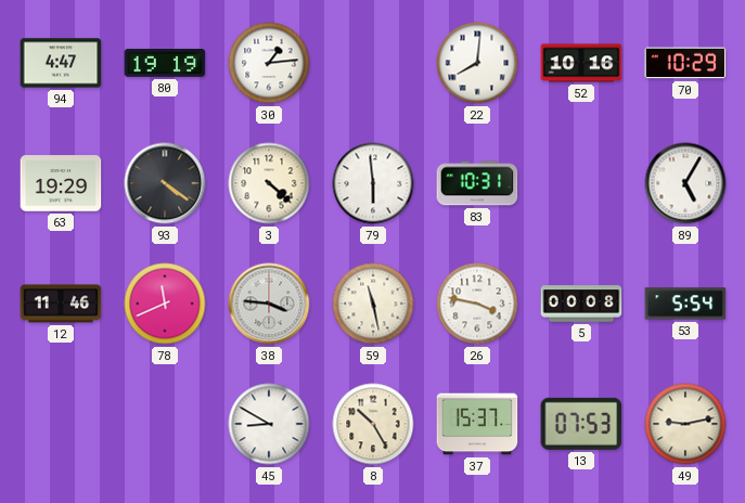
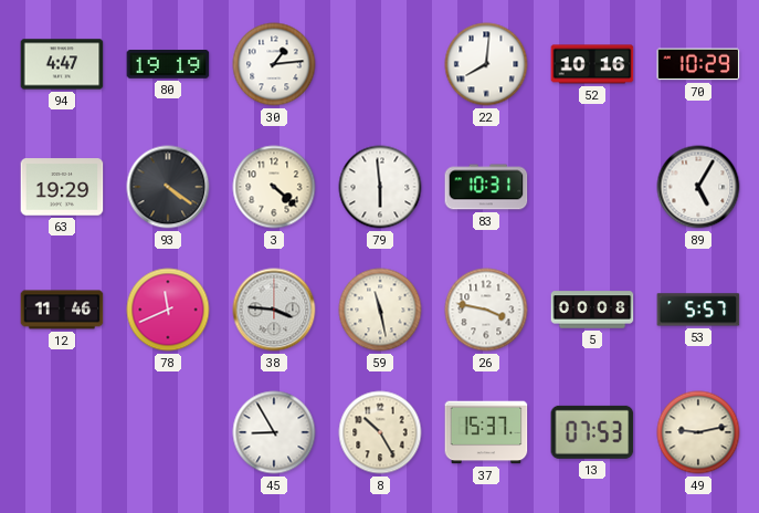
53: 5:54 -> 5:57
45: 8:50 -> 8:55
